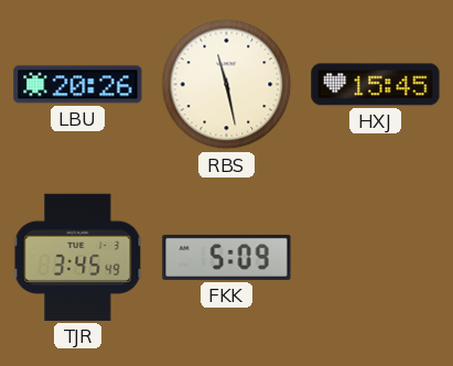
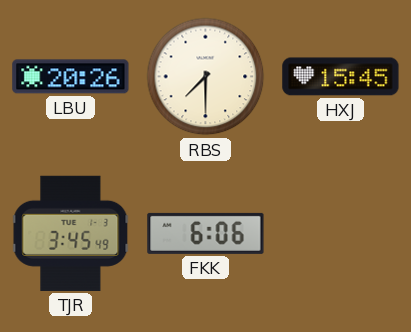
RBS: 11:28 -> 7:30
FKK: 5:09 -> 6:06
